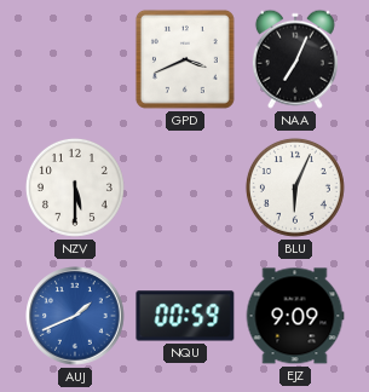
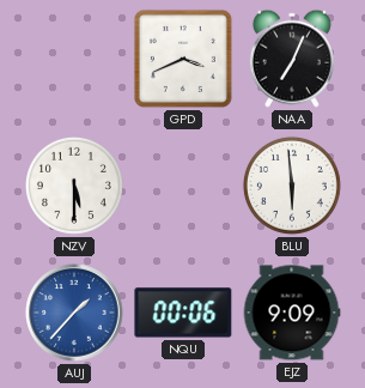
BLU: 6:04 -> 5:59
AUJ: 1:41 -> 1:37
NQU: 00:59 -> 00:06
